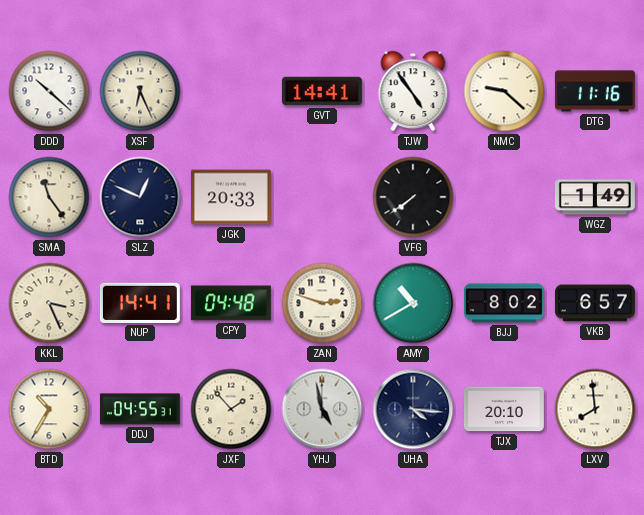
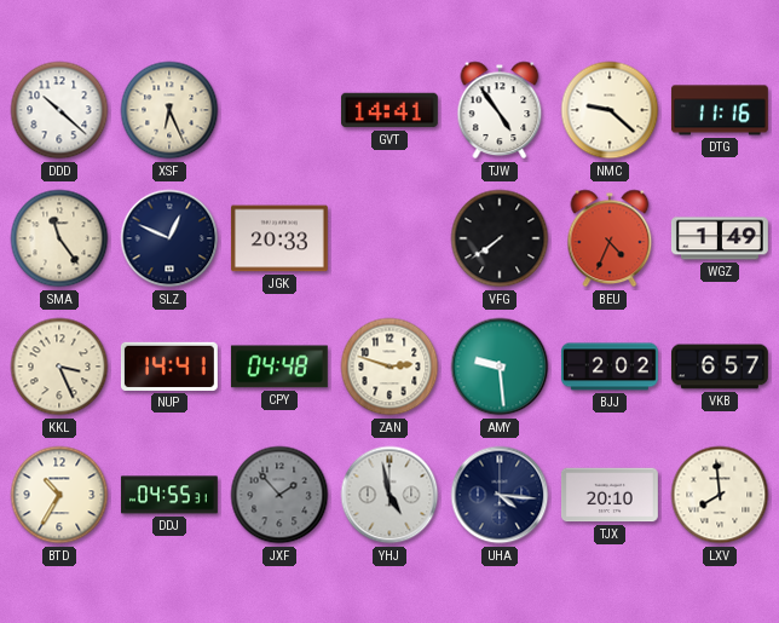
BEU: none -> 4:34
AMY: 10:40 -> 9:29
BJJ: 8:02 -> 2:02
JXF dial: cream -> grey
